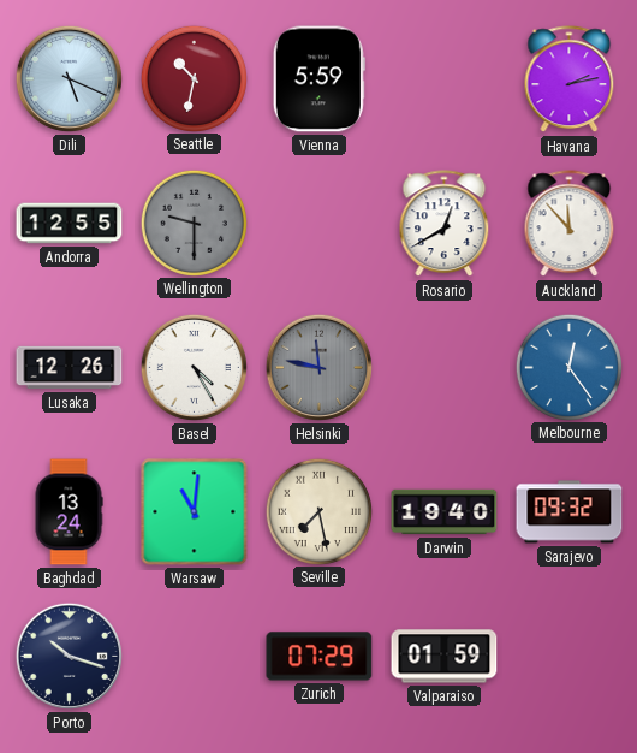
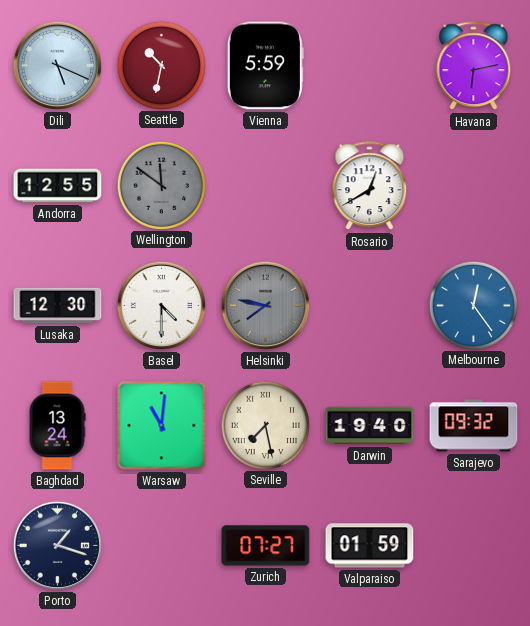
Havana: 2:13 -> 6:13
Wellington: 9:30 -> 11:51
Auckland: 11:53 -> none
Lusaka: 12:26 -> 12:30
Basel: 4:25 -> 4:30
Helsinki: 11:47 -> 7:47
Porto: 10:18 -> 1:18
Zurich: 07:29 -> 07:27
